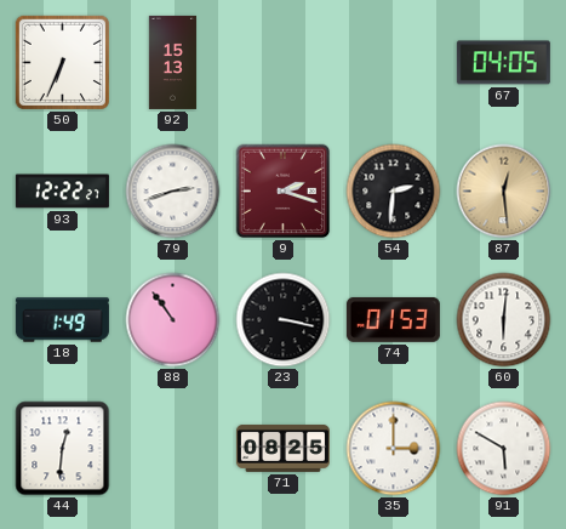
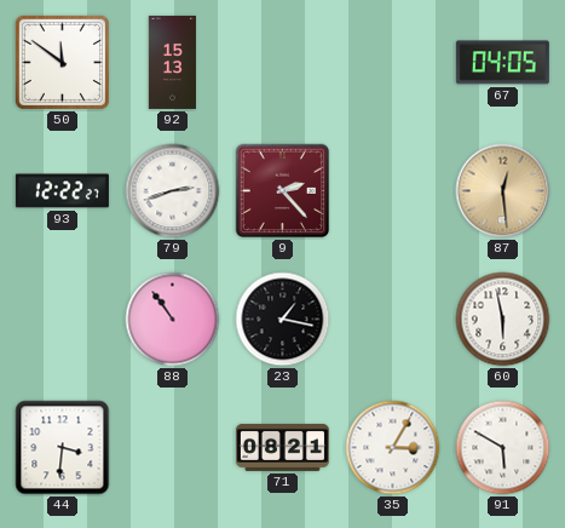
50: 6:34 -> 11:51
9: 2:18 -> 2:23
54: 2:31 -> none
18: 1:49 -> none
23: 3:17 -> 1:17
74: 01:53 -> none
60: 6:01 -> 5:58
44: 12:31 -> 3:31
71: 08:25 -> 08:21
35: 3:00 -> 3:05
